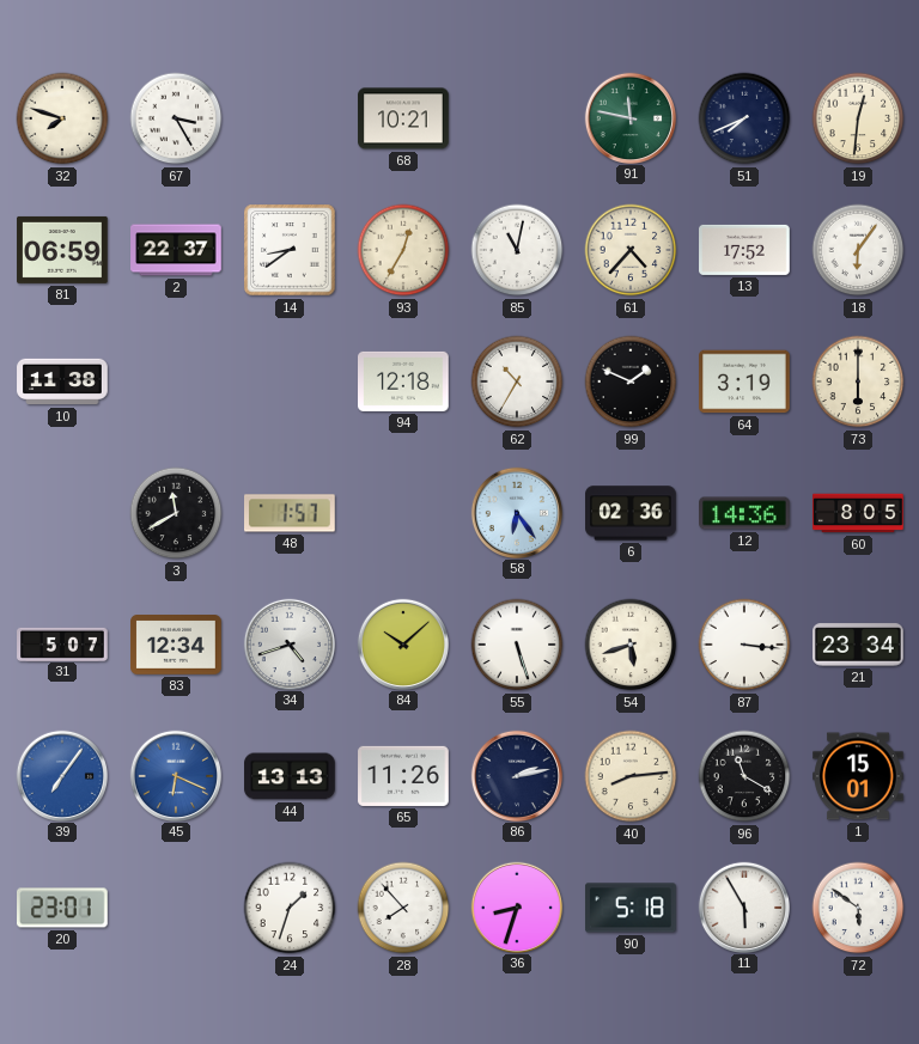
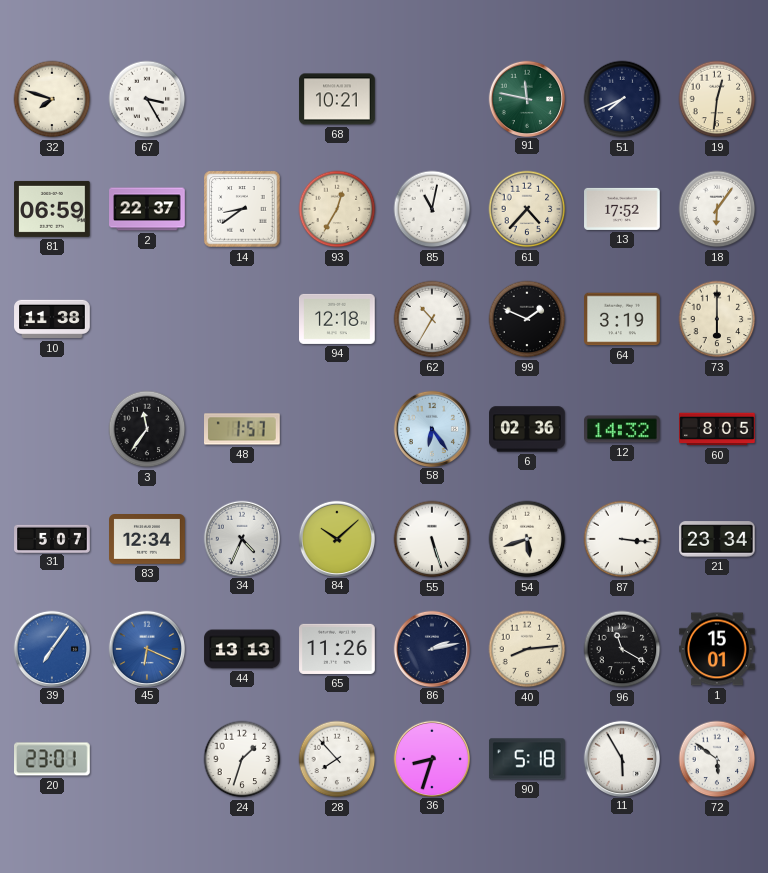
3: 11:40 -> 11:36
12: 14:36 -> 14:32
34: 4:42 -> 4:34
